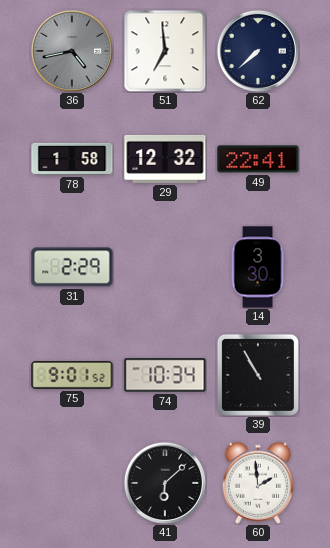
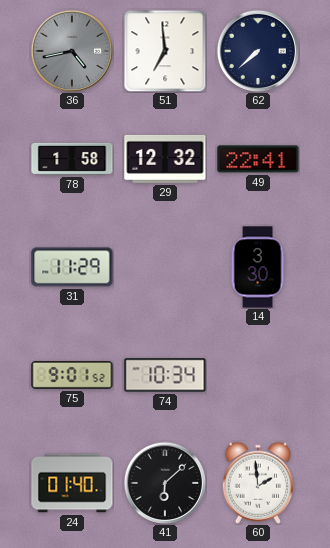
31: 2:29 -> 11:29
39: 10:55 -> none
24: none -> 01:40
